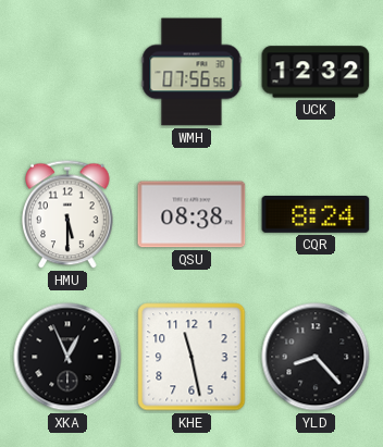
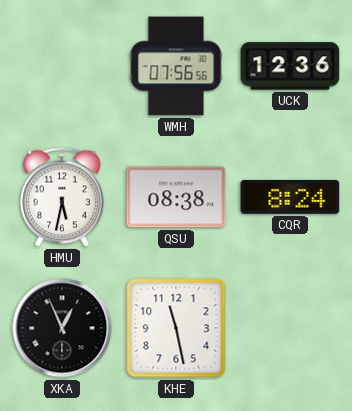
UCK: 12:32 -> 12:36
HMU: 5:30 -> 5:32
YLD: 8:23 -> none
